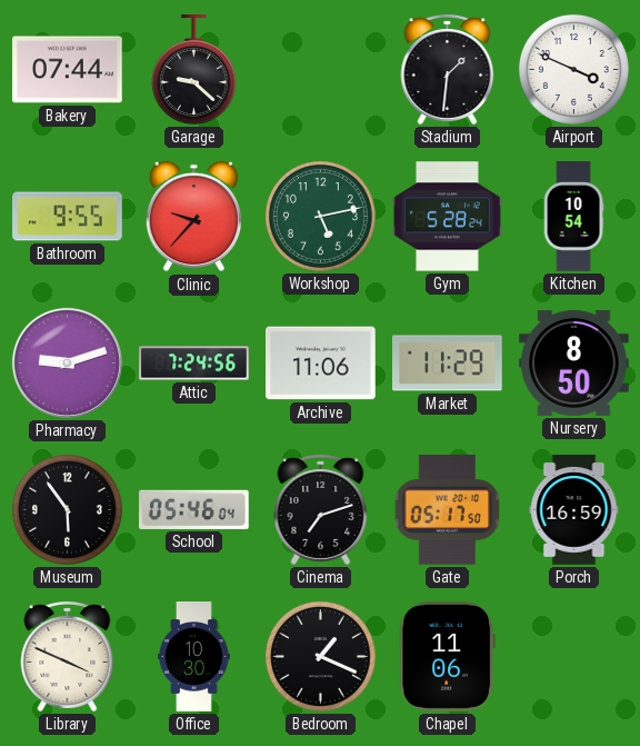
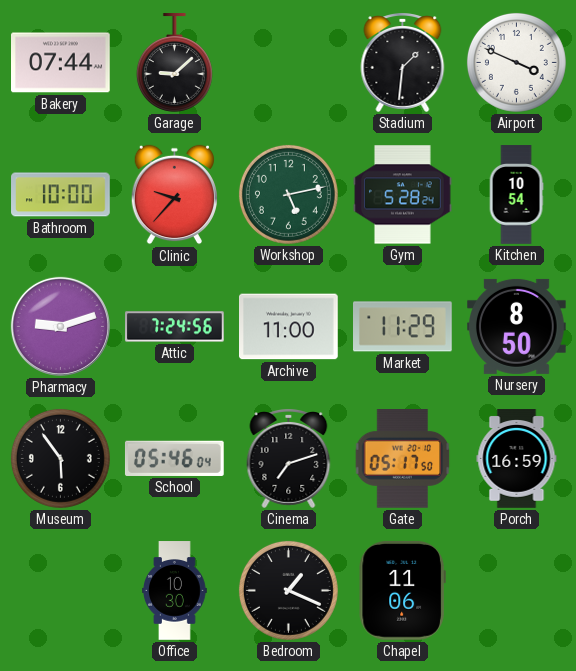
Garage: 9:22 -> 9:08
Bathroom: 9:55 -> 10:00
Archive: 11:06 -> 11:00
Library: 3:49 -> none
